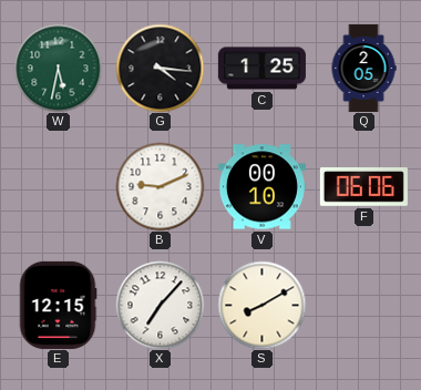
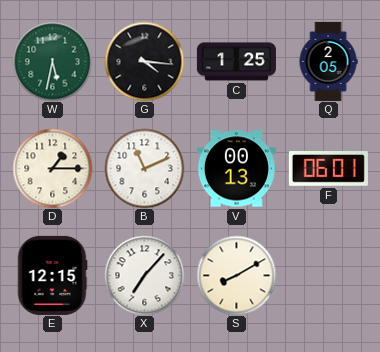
D: none -> 1:15
B: 9:11 -> 11:11
V: 00:10 -> 00:13
F: 06:06 -> 06:01
